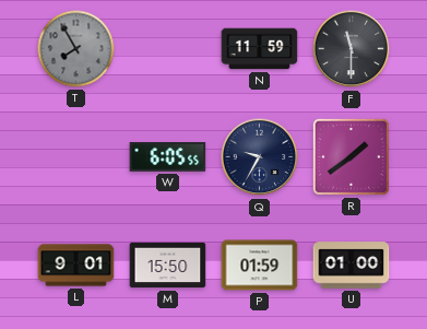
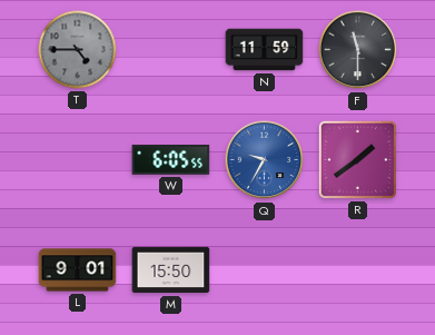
T: 7:55 -> 4:45
Q dial: navy -> blue
P: 01:59 -> none
U: 01:00 -> none
